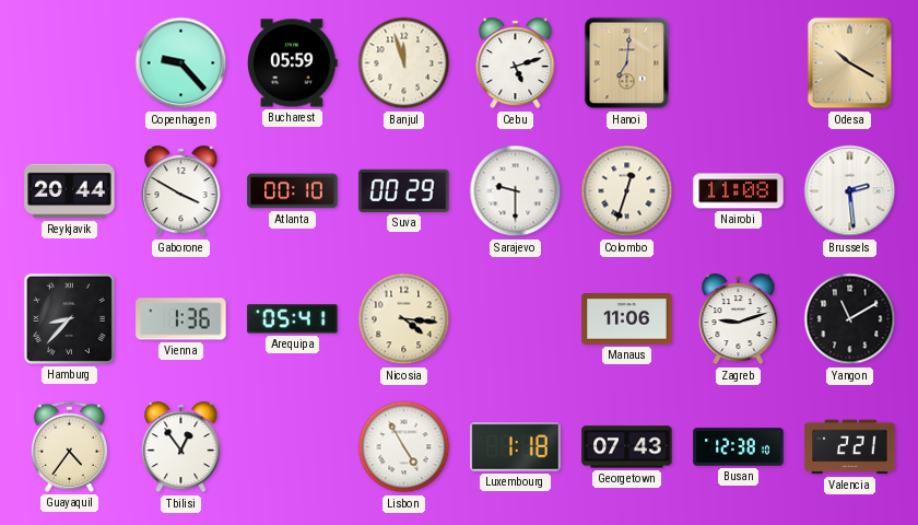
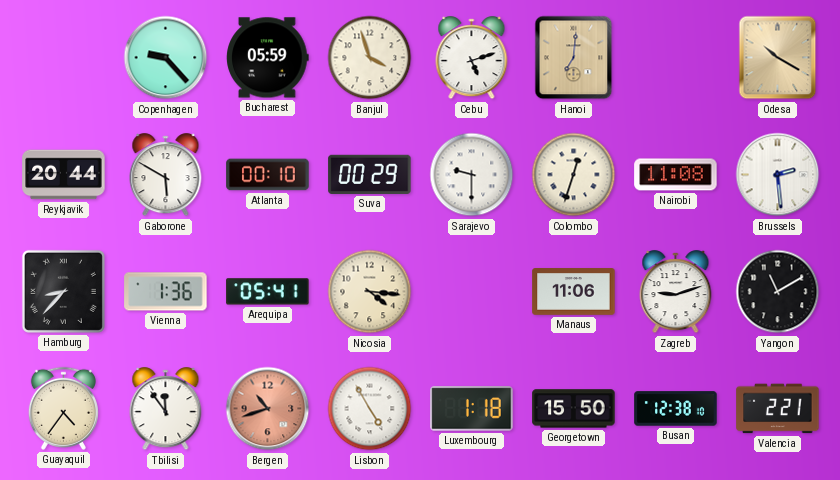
Banjul: 11:57 -> 3:57
Gaborone: 3:50 -> 5:50
Tbilisi: 12:54 -> 11:54
Bergen: none -> 10:42
Georgetown: 07:43 -> 15:50
